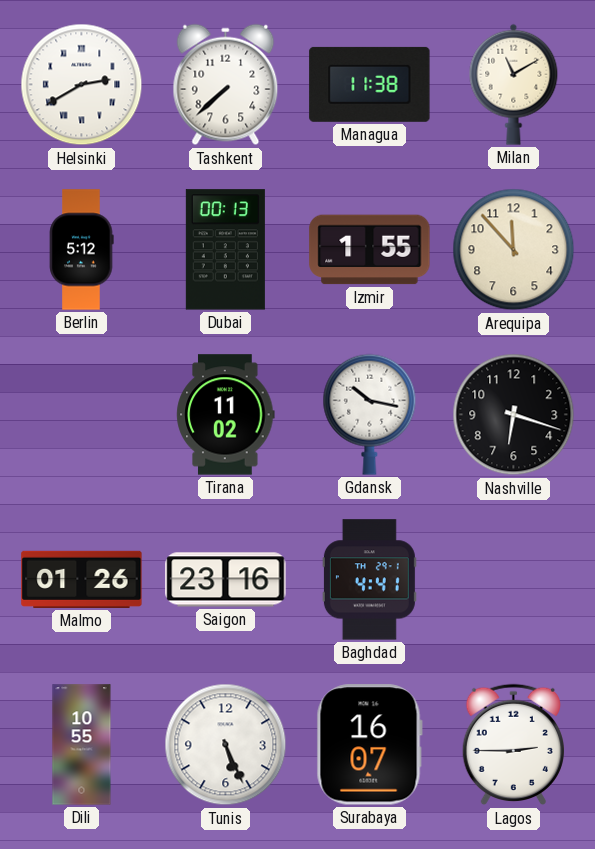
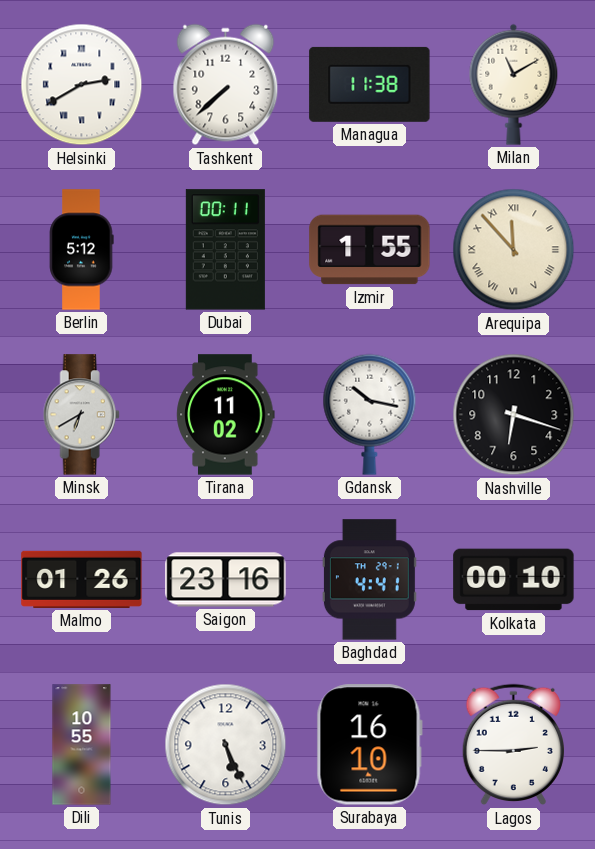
Dubai: 00:13 -> 00:11
Arequipa numerals: Arabic -> Roman
Minsk: none -> 6:40
Kolkata: none -> 00:10
Surabaya: 16:07 -> 16:10
